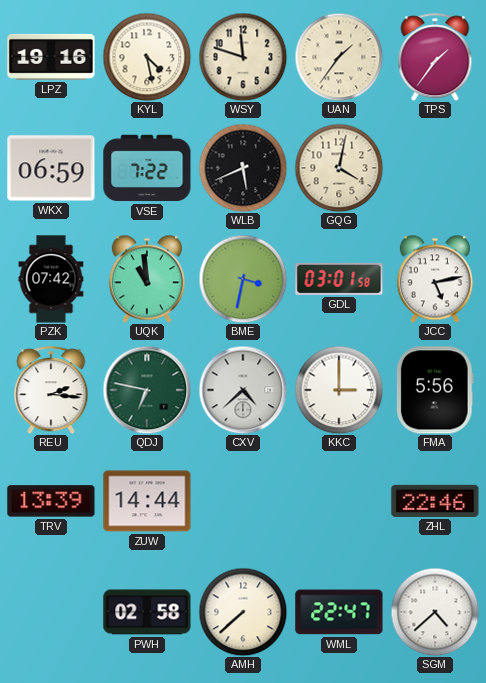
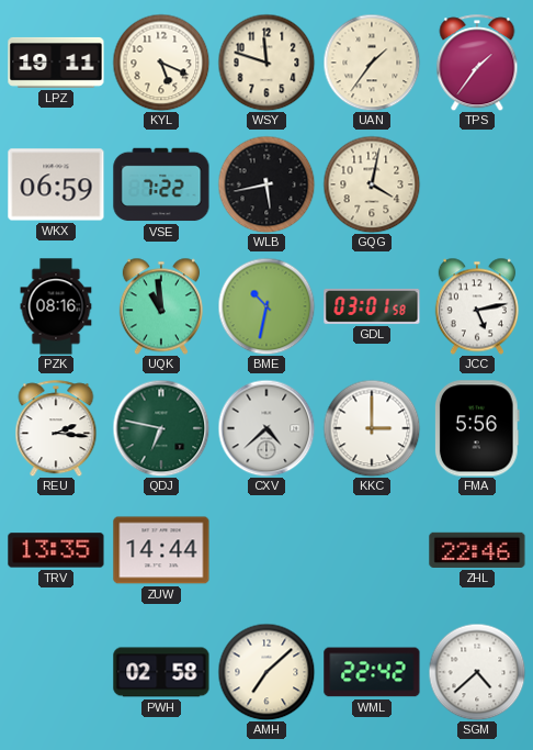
LPZ: 19:16 -> 19:11
KYL: 4:28 -> 5:19
WLB: 5:41 -> 5:43
PZK: 07:42 -> 08:16
BME: 3:32 -> 10:32
TRV: 13:39 -> 13:35
AMH: 7:38 -> 7:08
WML: 22:47 -> 22:42
